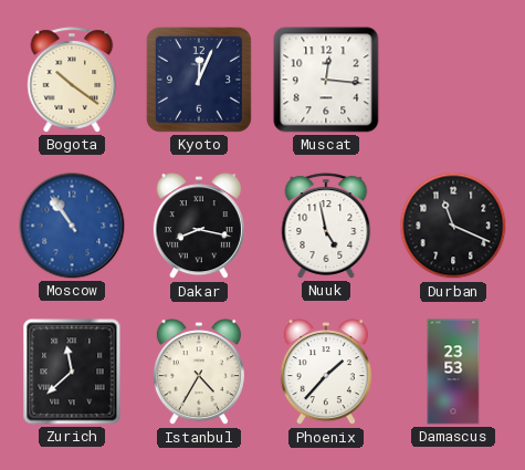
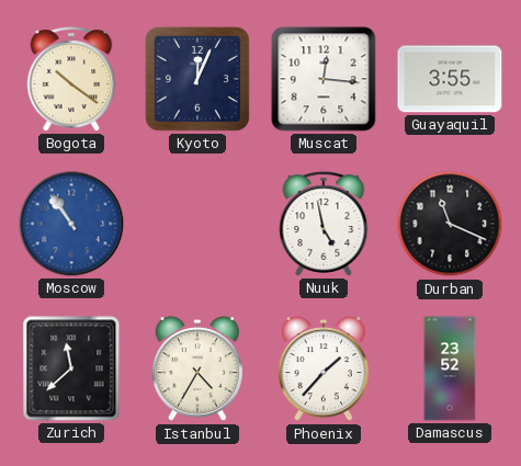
Guayaquil: none -> 3:55
Dakar: 8:17 -> none
Damascus: 23:53 -> 23:52
